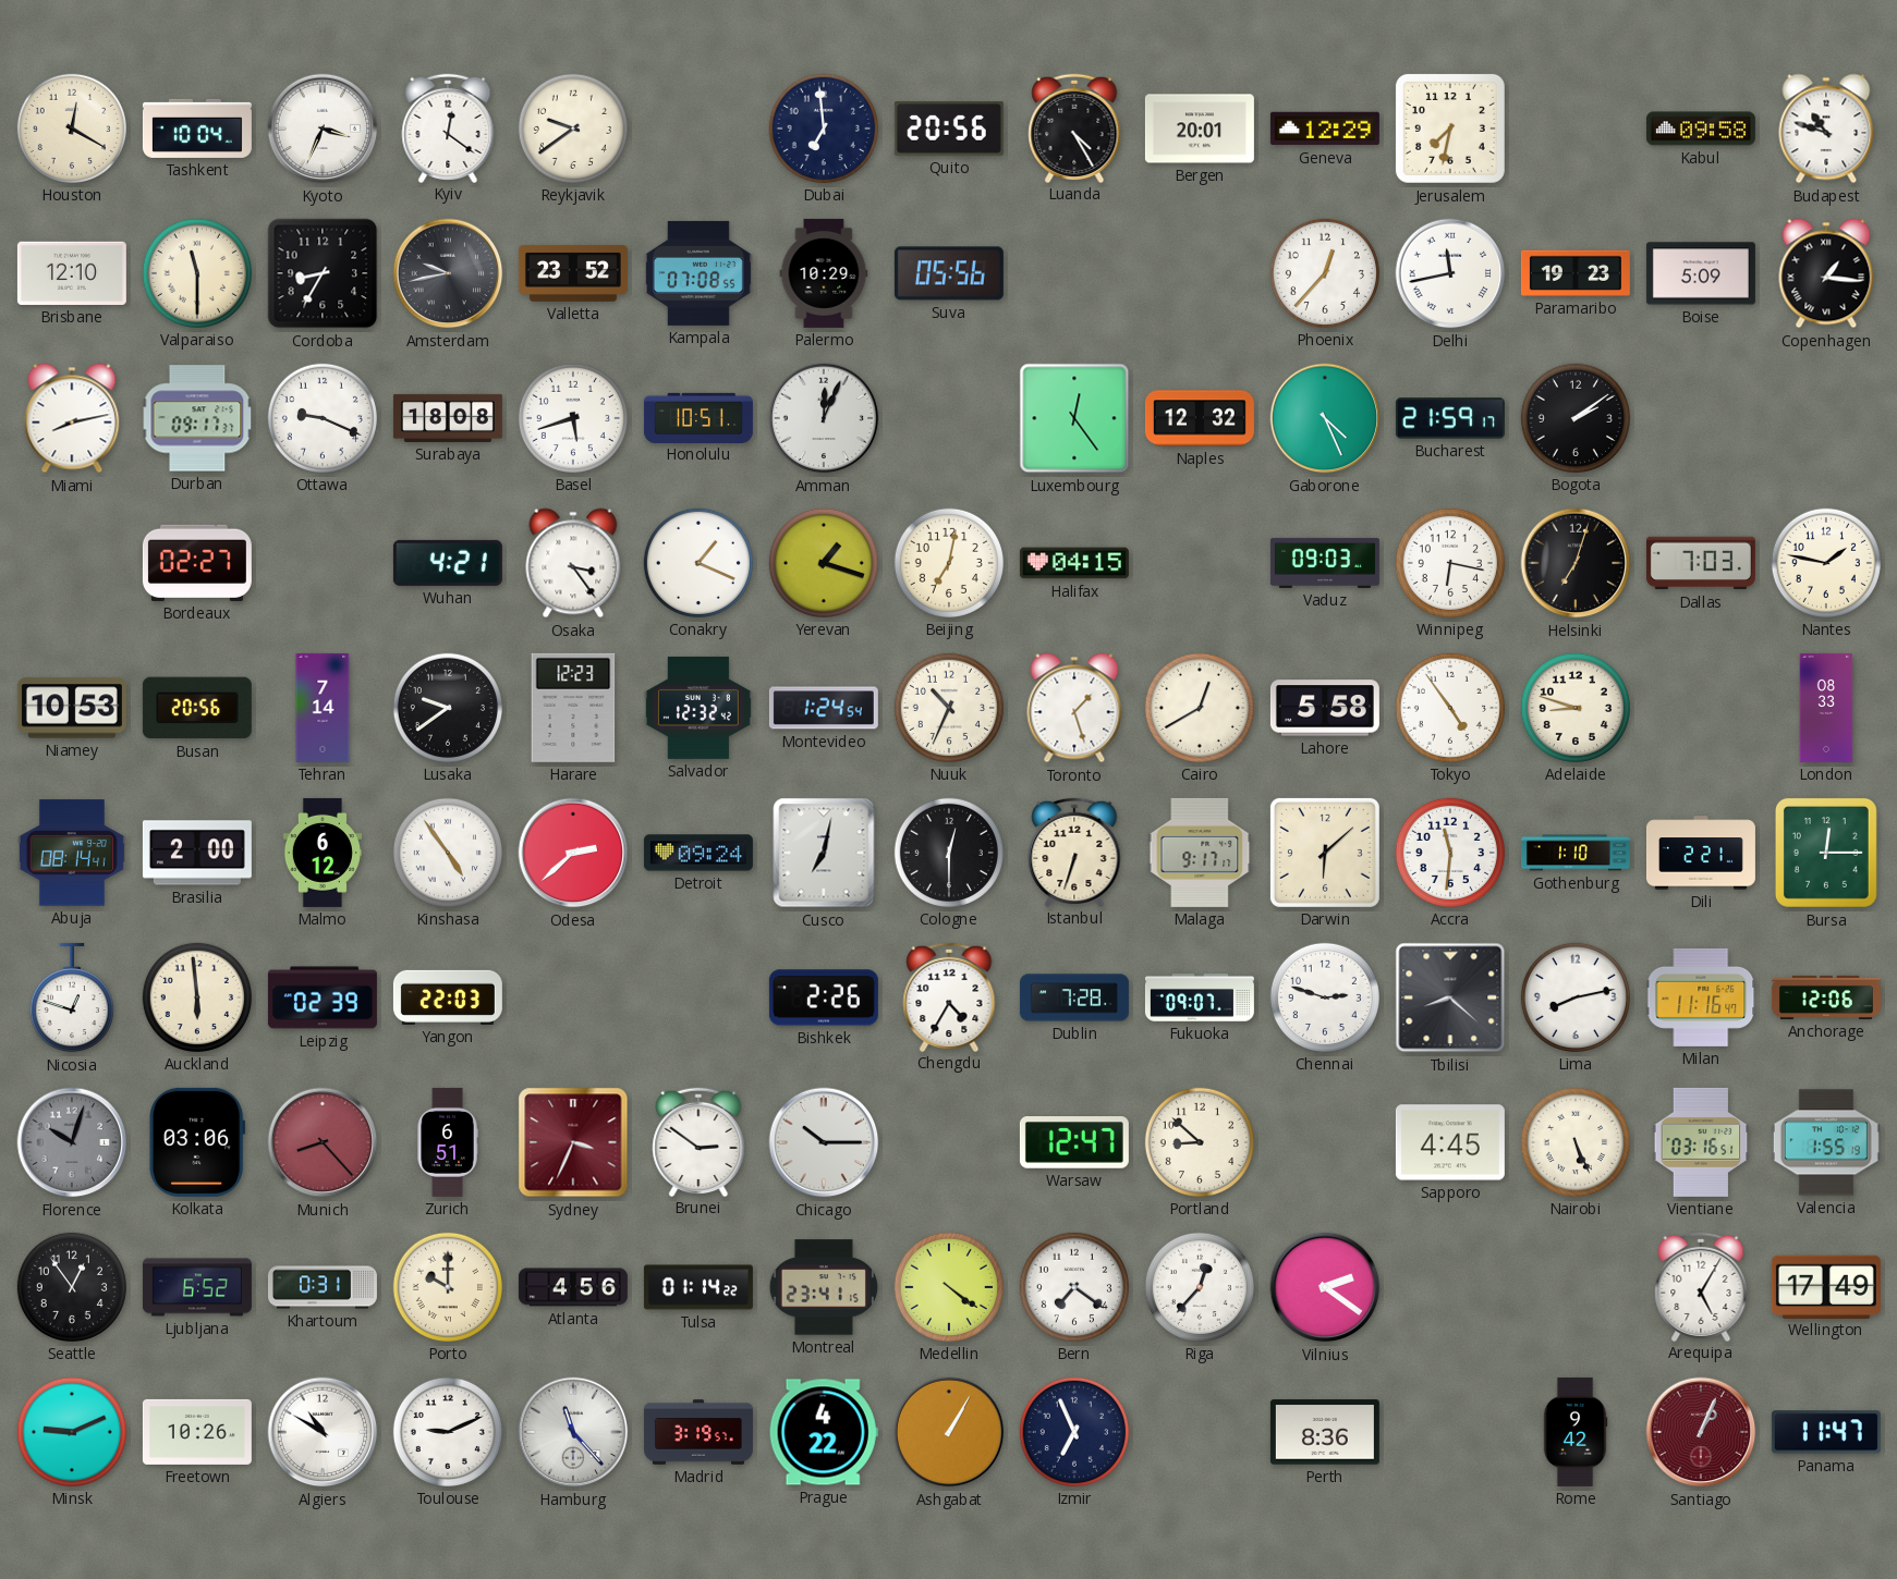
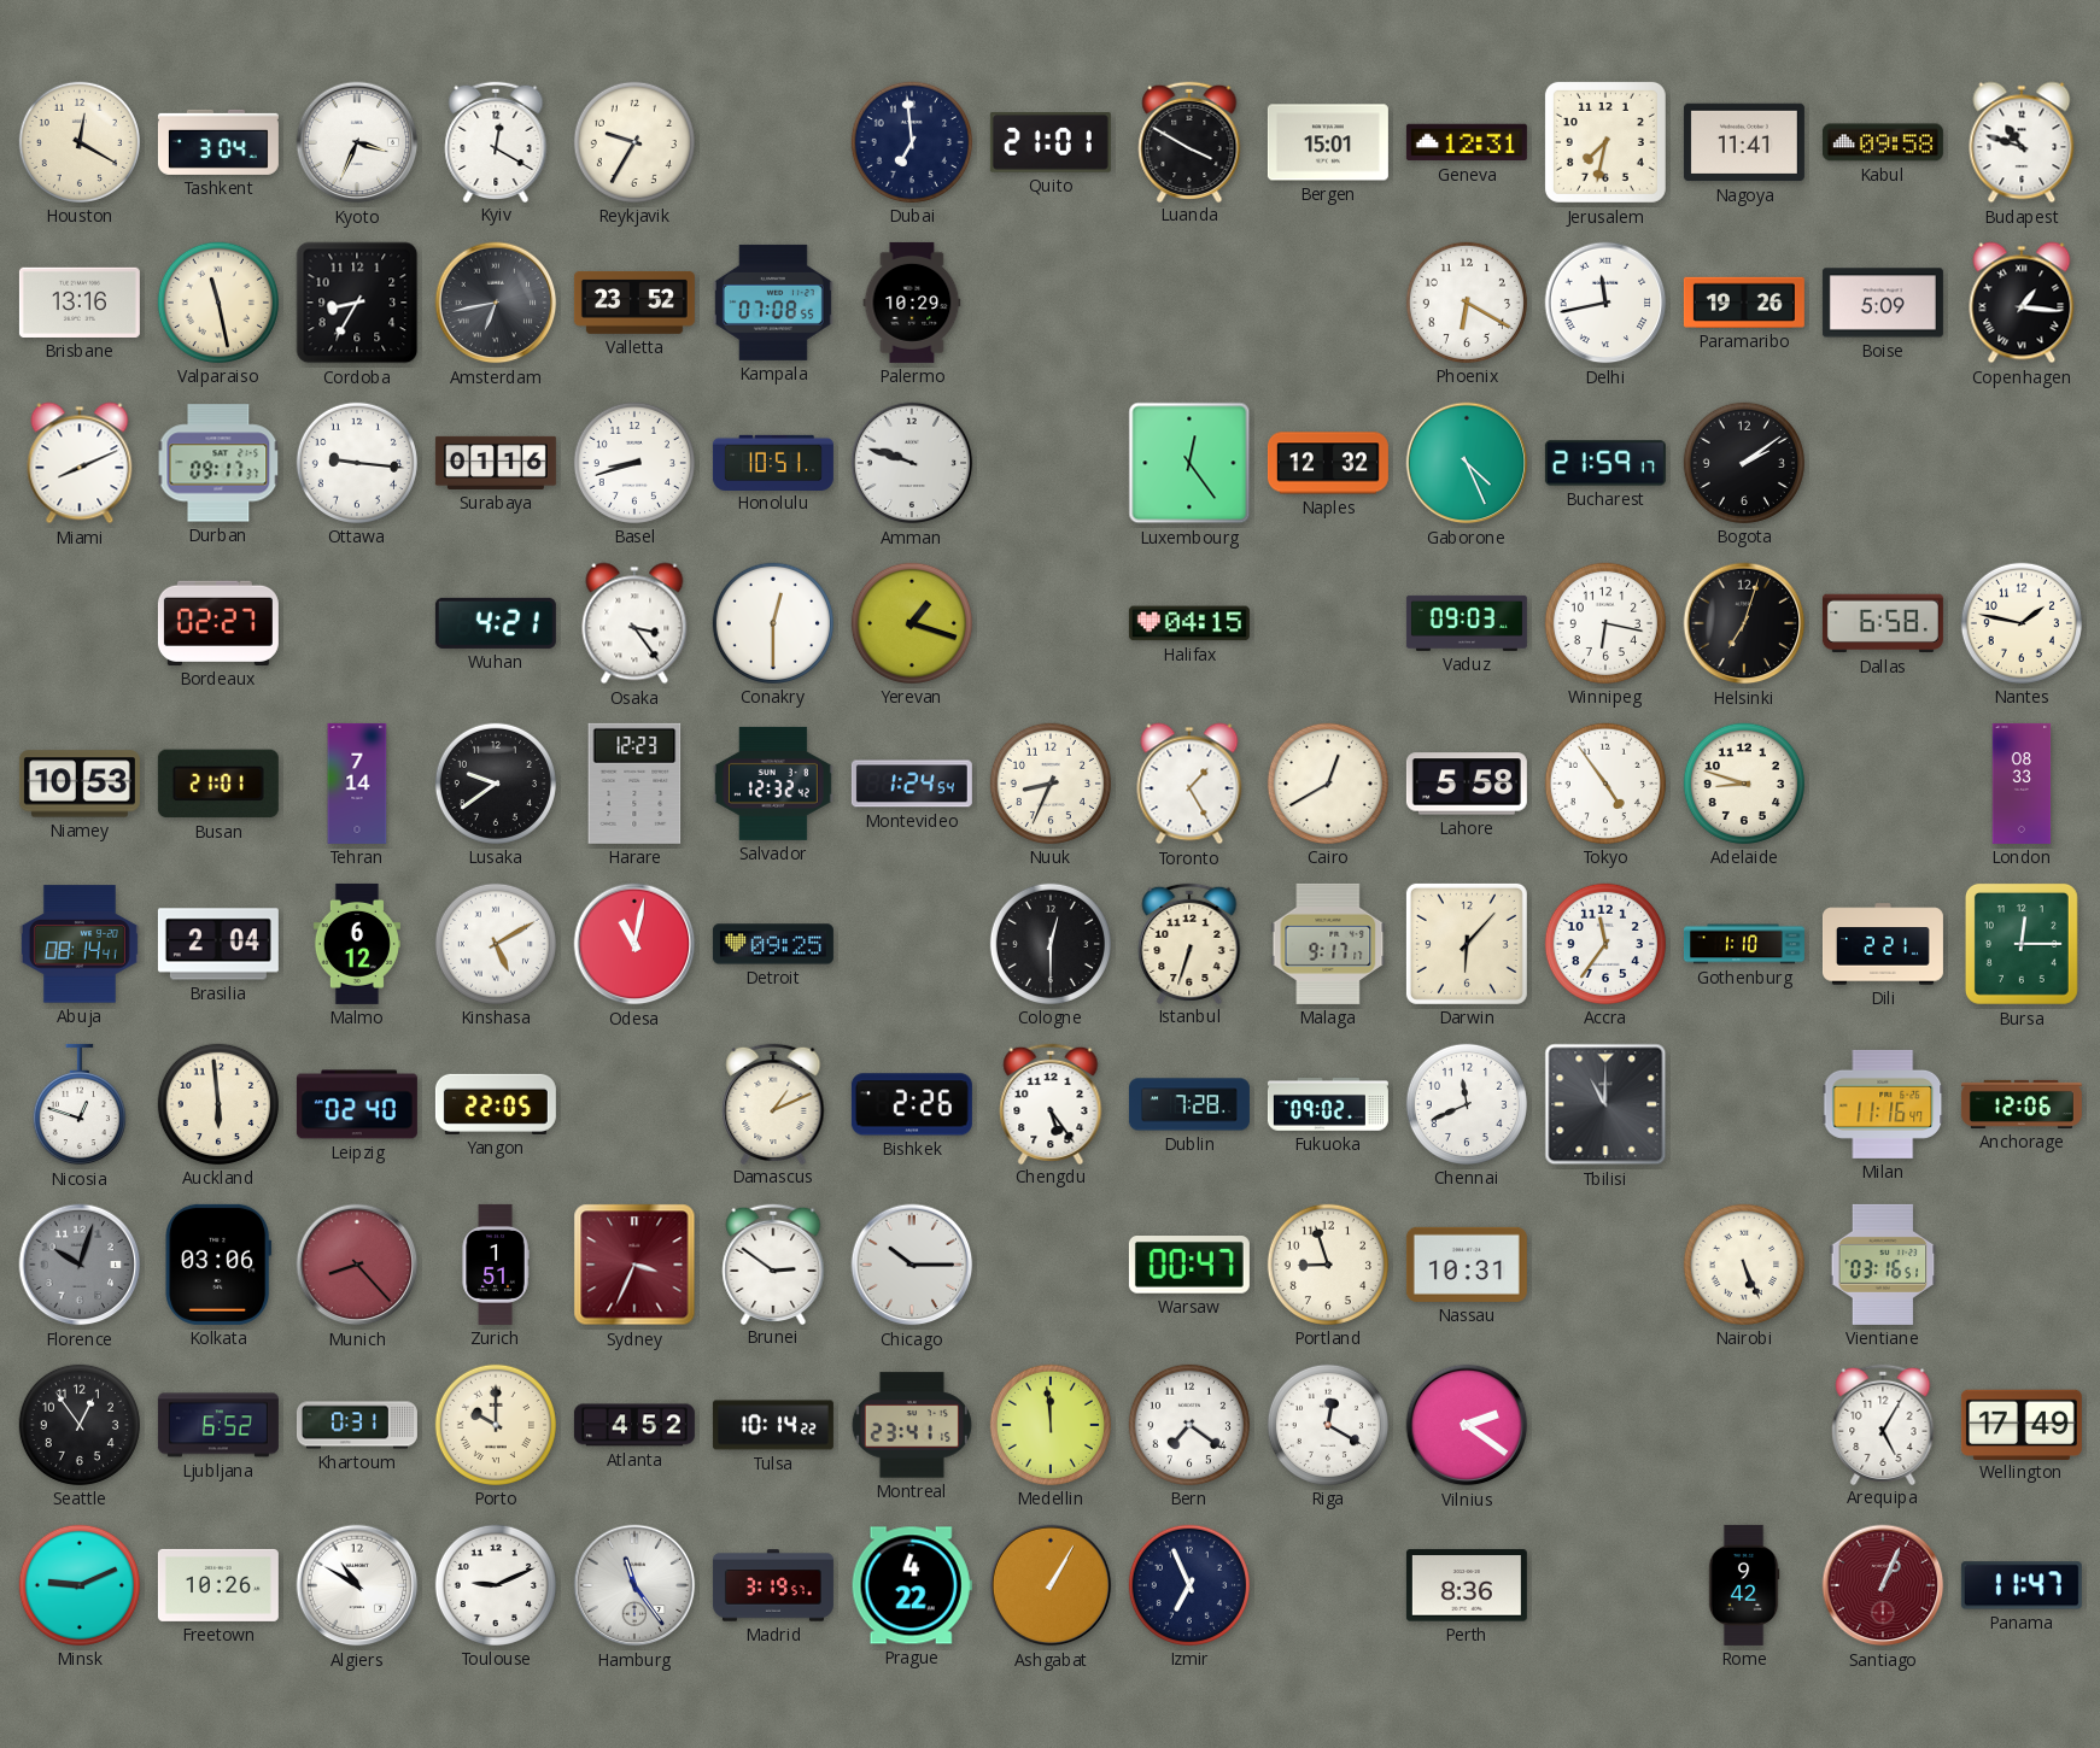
Tashkent: 10:04 -> 3:04
Kyiv: 12:21 -> 12:20
Reykjavik: 9:39 -> 9:35
Quito: 20:56 -> 21:01
Luanda: 4:25 -> 3:50
Bergen: 20:01 -> 15:01
Geneva: 12:29 -> 12:31
Nagoya: none -> 11:41
Brisbane: 12:10 -> 13:16
Valparaiso: 11:30 -> 11:28
Amsterdam: 9:43 -> 6:43
Suva: 05:56 -> none
Phoenix: 12:37 -> 6:20
Paramaribo: 19:23 -> 19:26
Miami: 8:13 -> 8:11
Ottawa: 9:19 -> 9:16
Surabaya: 18:08 -> 01:16
Basel: 5:42 -> 8:42
Amman: 12:04 -> 9:48
Conakry: 1:19 -> 12:30
Beijing: 7:02 -> none
Dallas: 7:03 -> 6:58
Busan: 20:56 -> 21:01
Nuuk: 10:34 -> 8:34
Toronto: 1:27 -> 1:25
Brasilia: 2:00 -> 2:04
Kinshasa: 4:54 -> 5:10
Odesa: 2:38 -> 11:02
Detroit: 09:24 -> 09:25
Cusco: 7:02 -> none
Darwin: 6:08 -> 6:07
Accra: 11:31 -> 11:36
Leipzig: 02:39 -> 02:40
Yangon: 22:03 -> 22:05
Damascus: none -> 1:11
Chengdu: 4:35 -> 5:24
Fukuoka: 09:07 -> 09:02
Chennai: 2:48 -> 11:41
Tbilisi: 8:22 -> 11:00
Lima: 8:13 -> none
Zurich: 6:51 -> 1:51
Warsaw: 12:47 -> 00:47
Portland: 8:52 -> 8:57
Nassau: none -> 10:31
Sapporo: 4:45 -> none
Valencia: 1:55 -> none
Atlanta: 4:56 -> 4:52
Tulsa: 01:14 -> 10:14
Medellin: 4:21 -> 11:59
Riga: 12:37 -> 12:20
Hamburg: 11:23 -> 11:24
